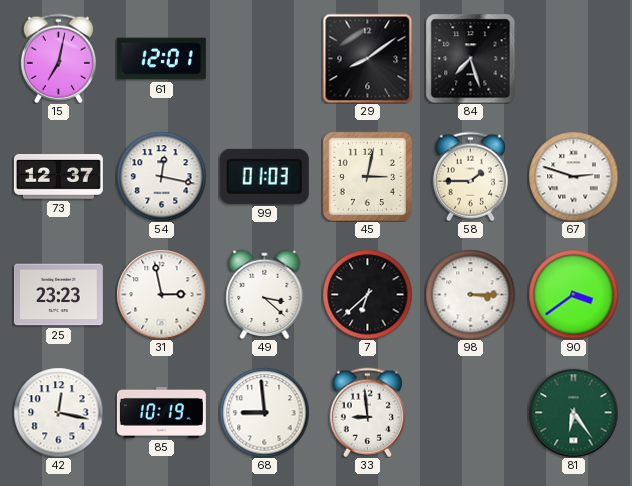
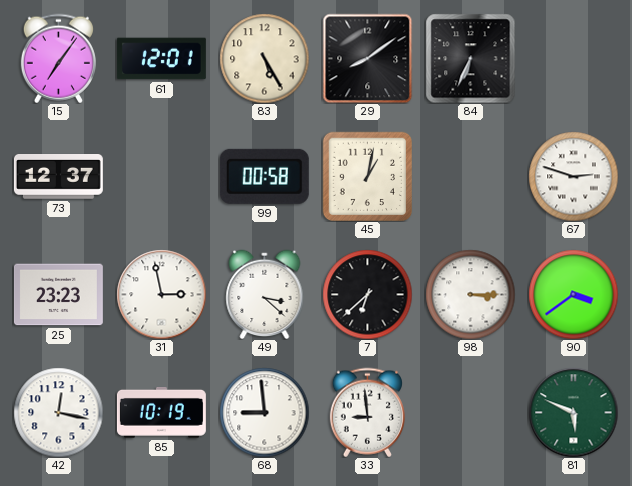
15: 7:02 -> 7:06
83: none -> 5:25
84: 7:27 -> 6:34
54: 12:17 -> none
99: 01:03 -> 00:58
45: 3:02 -> 1:02
58: 1:45 -> none
81: 6:24 -> 5:49
